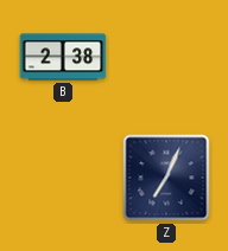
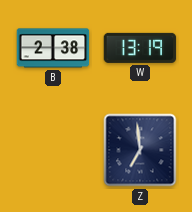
W: none -> 13:19
Z: 7:04 -> 6:59
